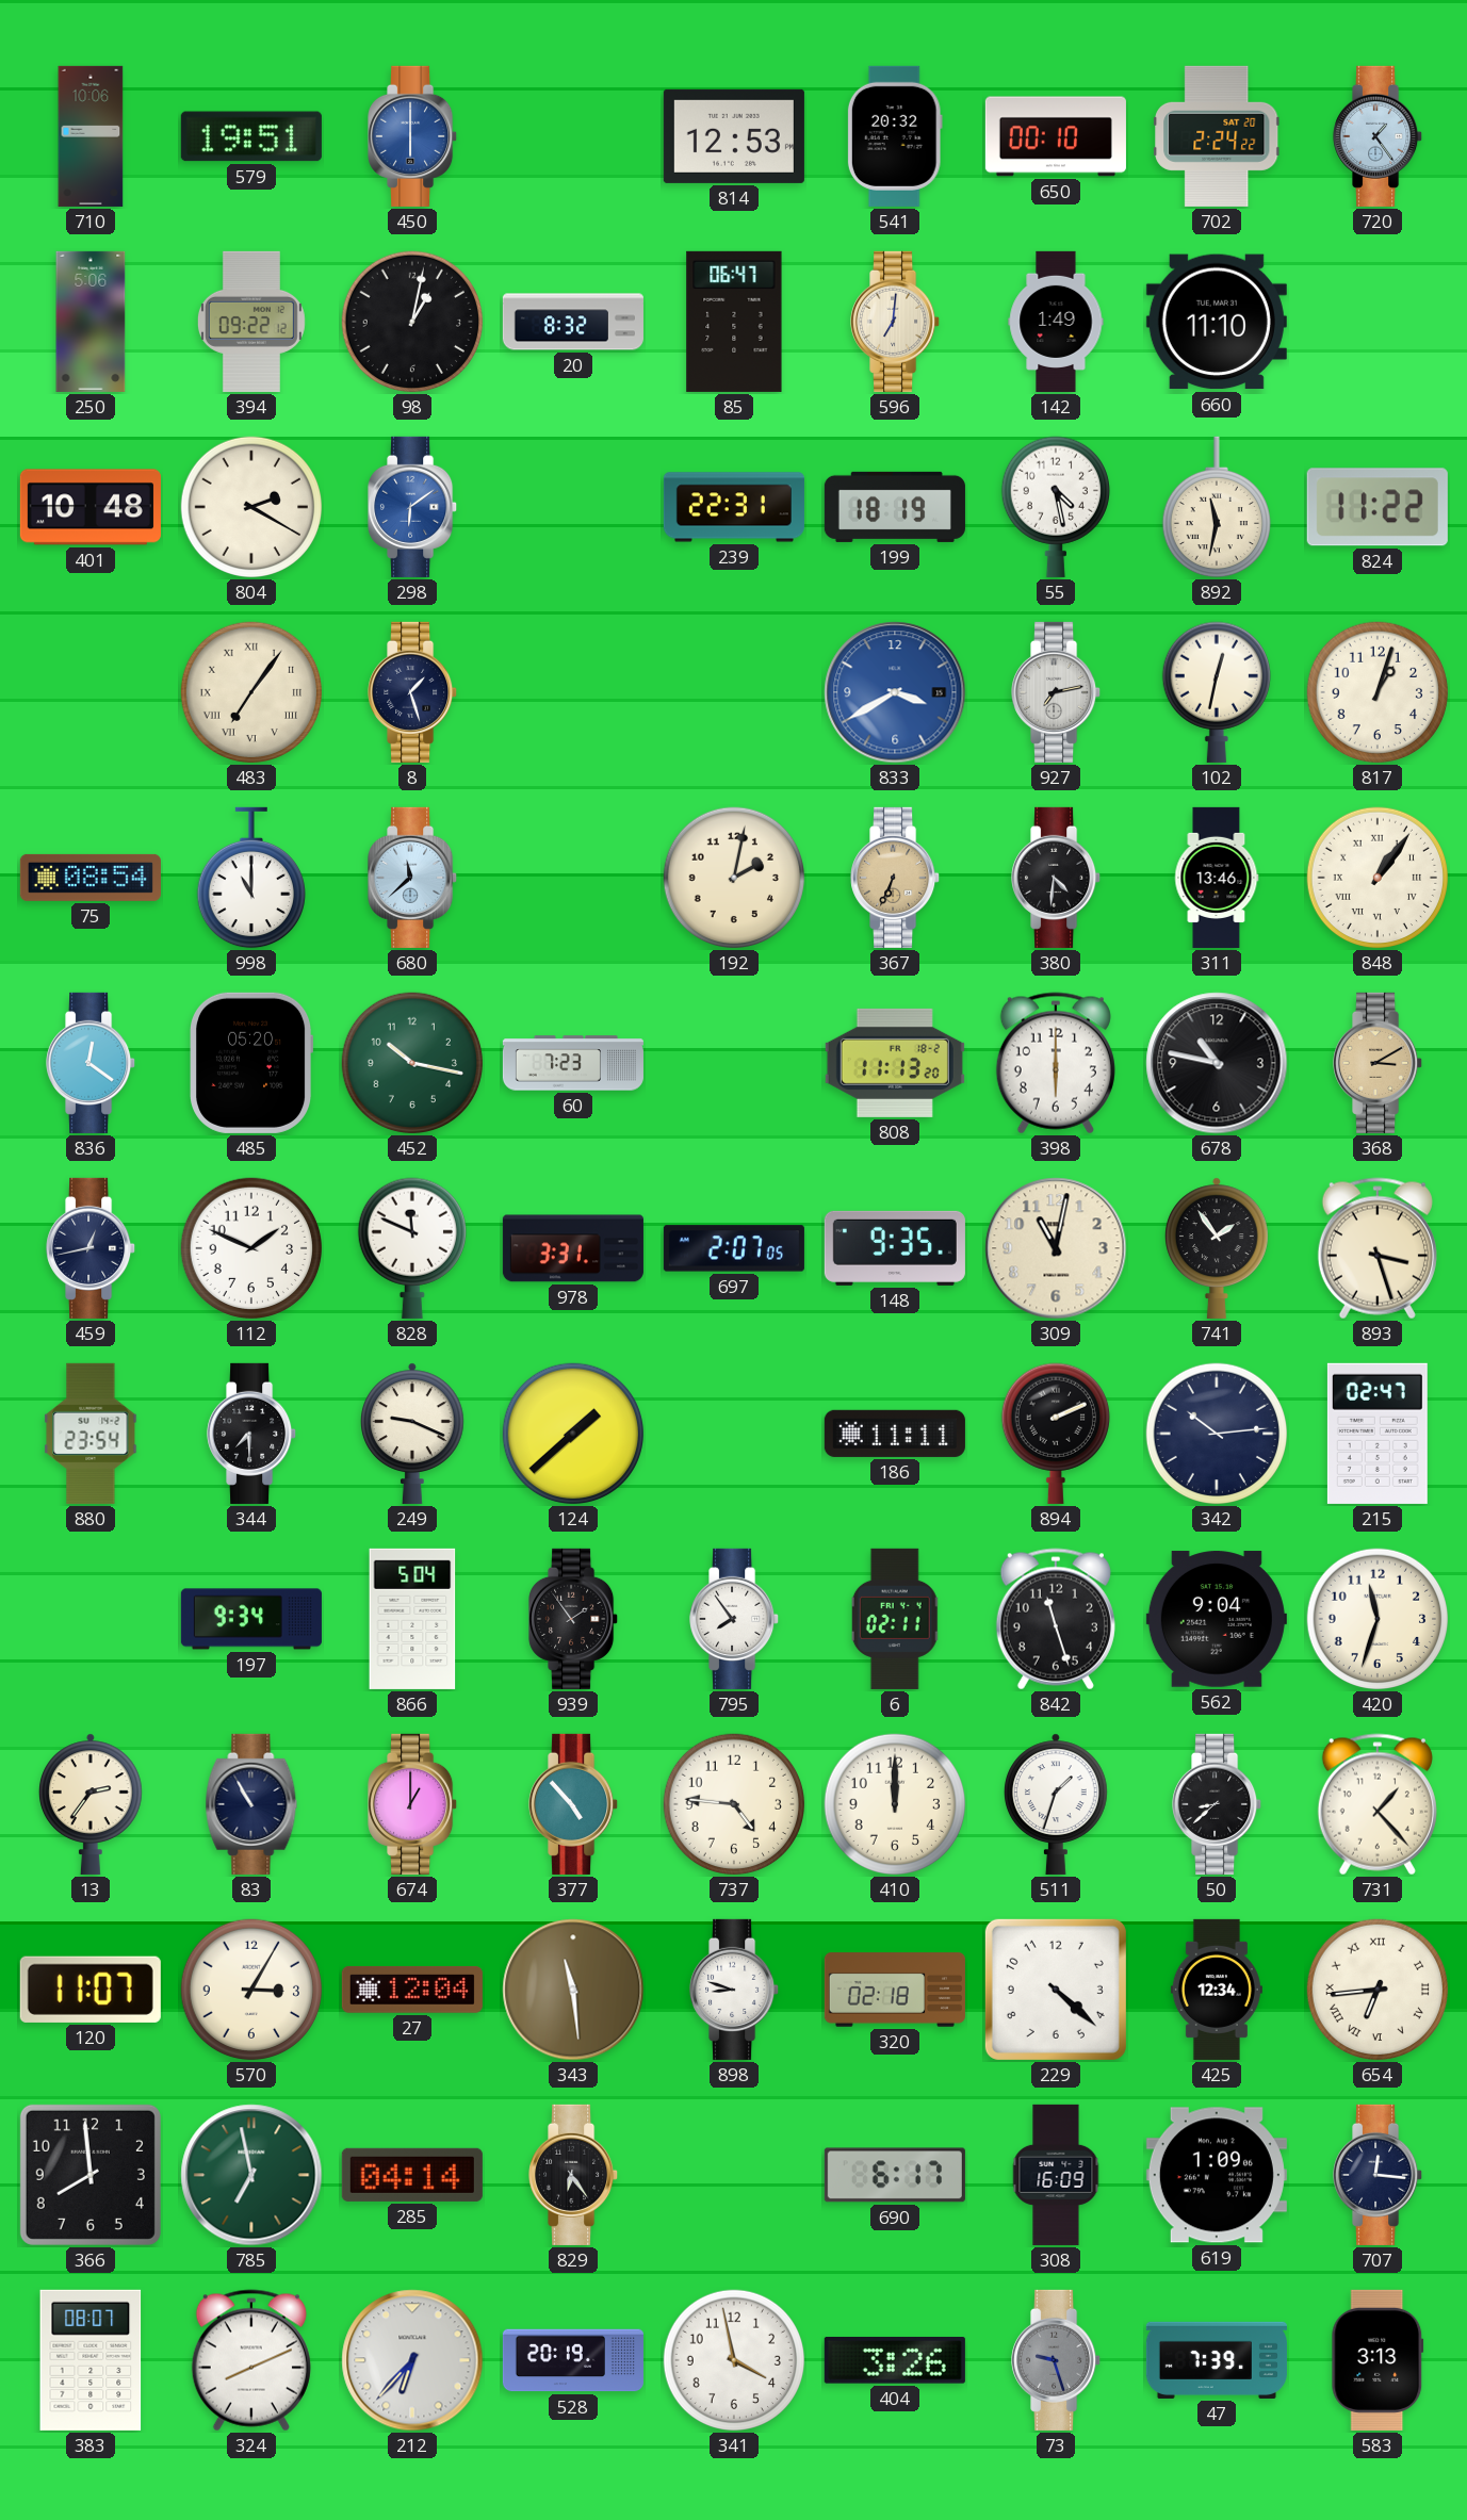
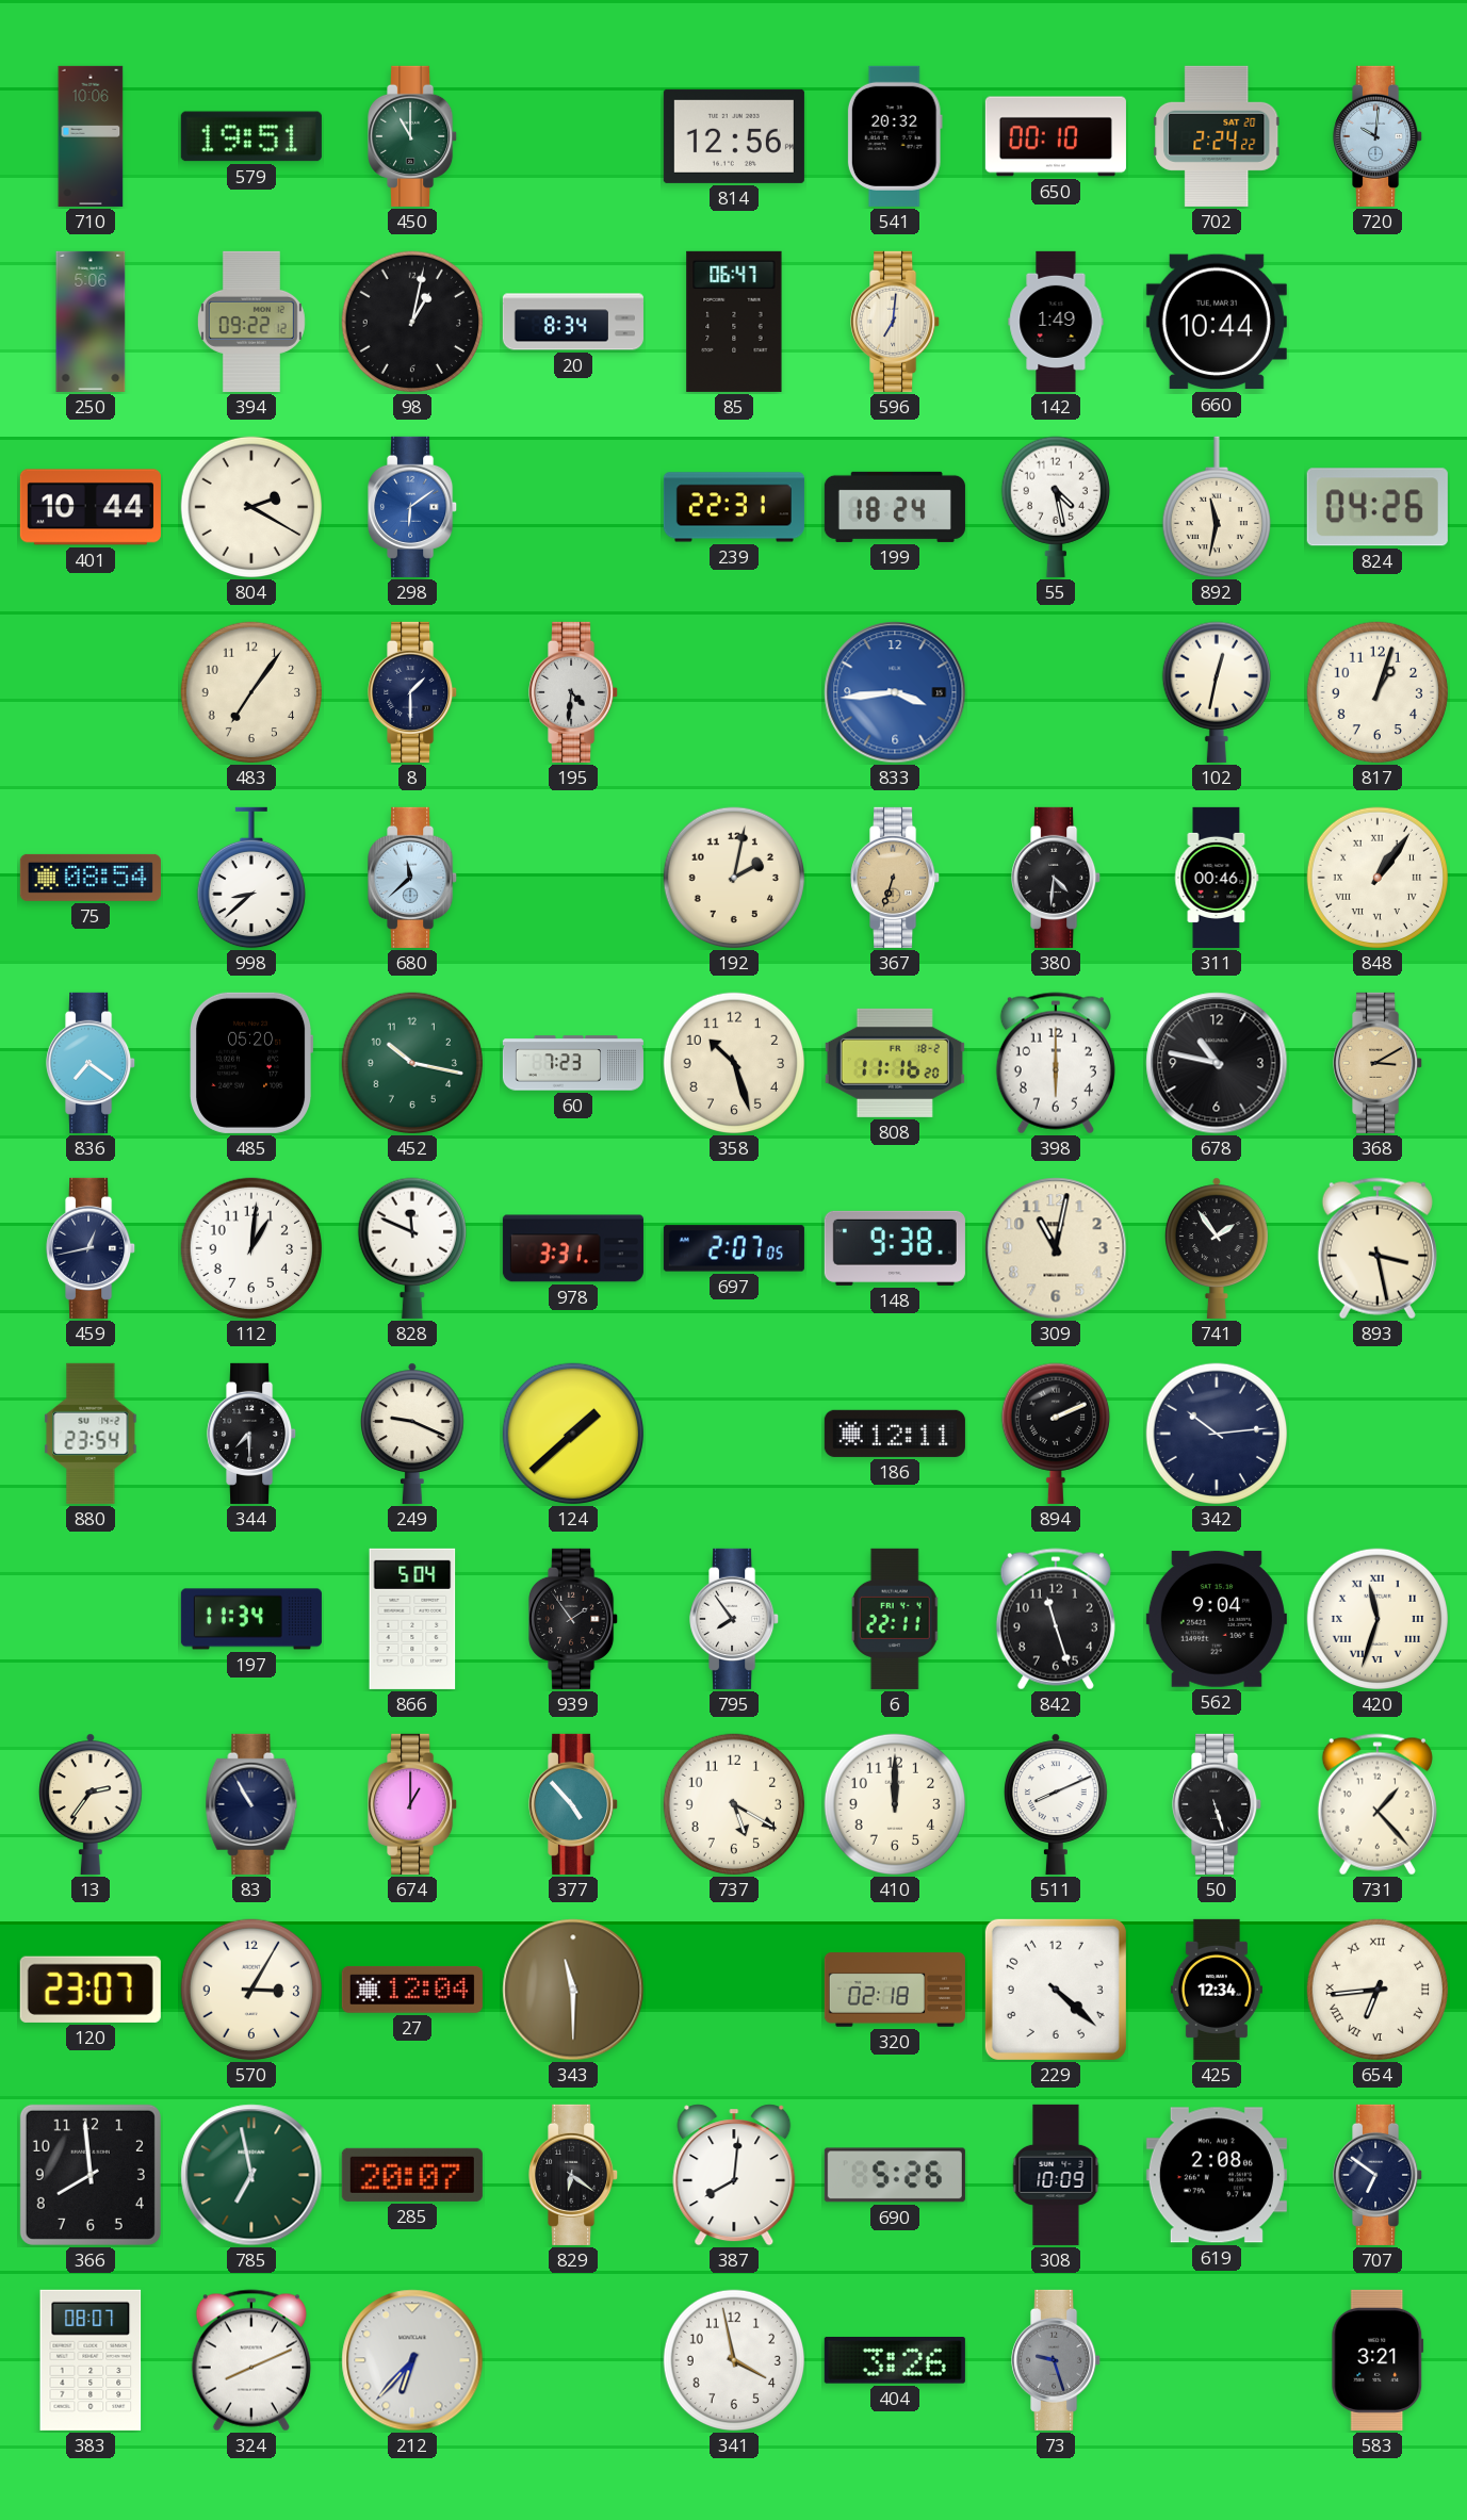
450: 6:00 -> 11:00
450 dial: blue -> green
814: 12:53 -> 12:56
720: 1:24 -> 10:01
20: 8:32 -> 8:34
660: 11:10 -> 10:44
401: 10:48 -> 10:44
199: 18:19 -> 18:24
824: 11:22 -> 04:26
483 numerals: Roman -> Arabic
8: 1:27 -> 1:30
195: none -> 4:31
833: 3:40 -> 3:44
927: 7:13 -> none
998: 11:00 -> 8:38
367: 6:34 -> 6:33
311: 13:46 -> 00:46
836: 12:21 -> 7:21
358: none -> 10:27
808: 11:13 -> 11:16
112: 1:49 -> 1:01
148: 9:35 -> 9:38
893: 3:27 -> 3:28
186: 11:11 -> 12:11
215: 02:47 -> none
197: 9:34 -> 11:34
6: 02:11 -> 22:11
420 numerals: Arabic -> Roman
737: 4:46 -> 5:20
511: 1:33 -> 8:11
50: 8:38 -> 5:27
120: 11:07 -> 23:07
343: 11:29 -> 11:30
898: 8:48 -> none
285: 04:14 -> 20:07
829: 6:24 -> 6:21
387: none -> 8:01
690: 6:17 -> 5:26
308: 16:09 -> 10:09
619: 1:09 -> 2:08
707: 12:16 -> 6:51
528: 20:19 -> none
47: 7:39 -> none
583: 3:13 -> 3:21
